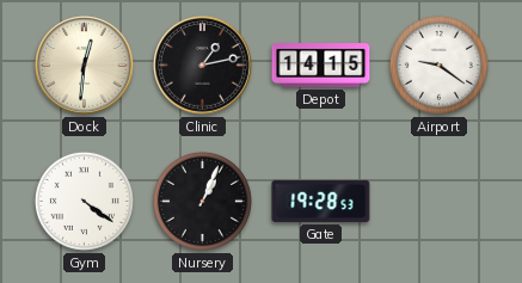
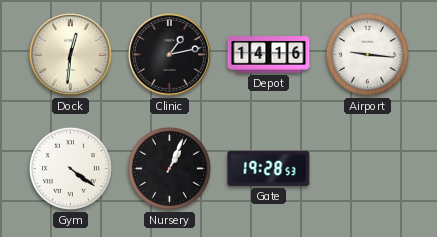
Depot: 14:15 -> 14:16
Airport: 9:21 -> 9:16
